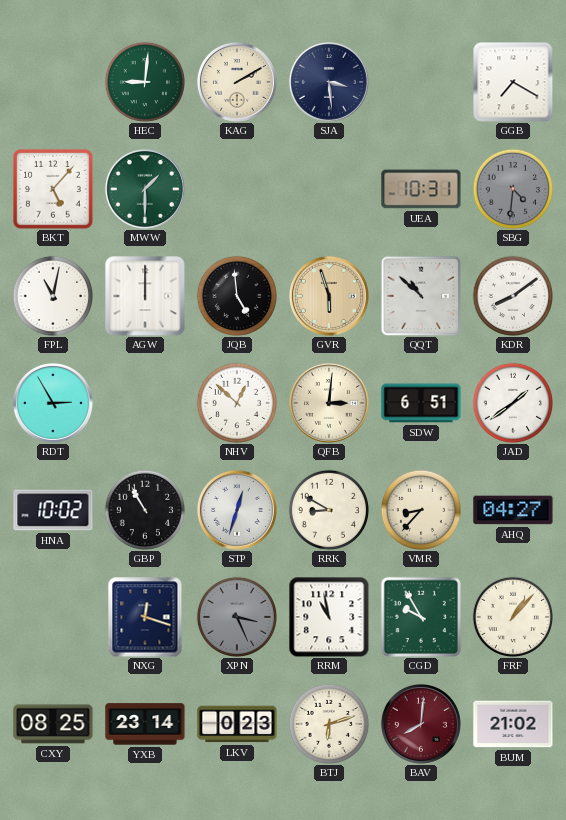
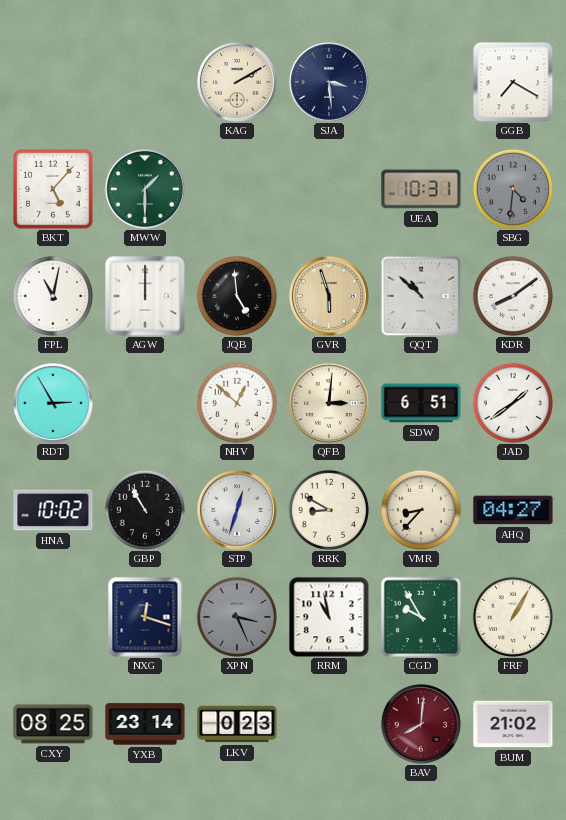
HEC: 9:01 -> none
FRF: 1:07 -> 1:05
BTJ: 6:12 -> none
